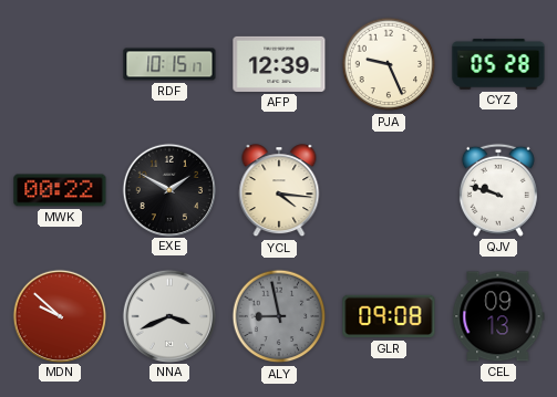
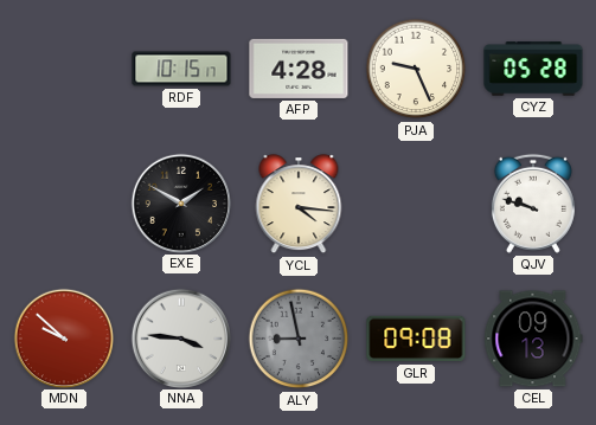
AFP: 12:39 -> 4:28
MWK: 00:22 -> none
NNA: 3:41 -> 3:46
